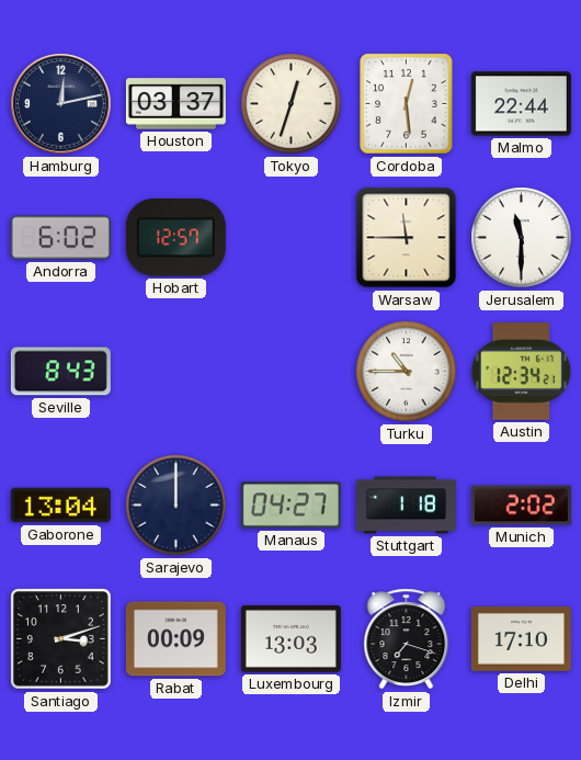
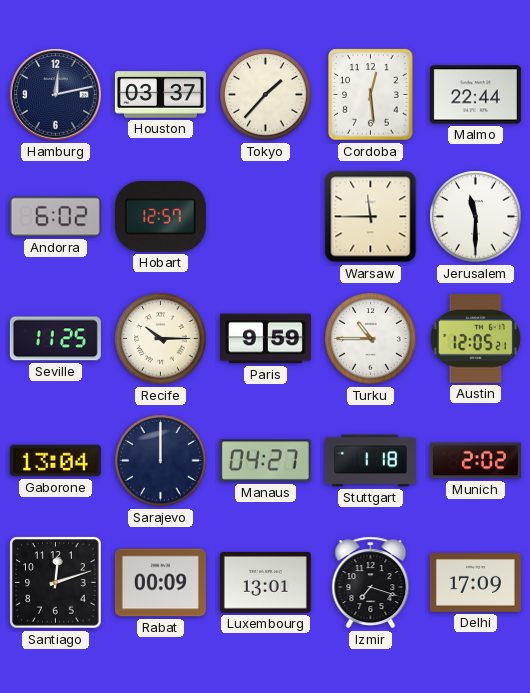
Tokyo: 12:33 -> 1:37
Seville: 8:43 -> 11:25
Recife: none -> 10:15
Paris: none -> 9:59
Austin: 12:34 -> 12:05
Santiago: 3:12 -> 12:12
Luxembourg: 13:03 -> 13:01
Delhi: 17:10 -> 17:09
